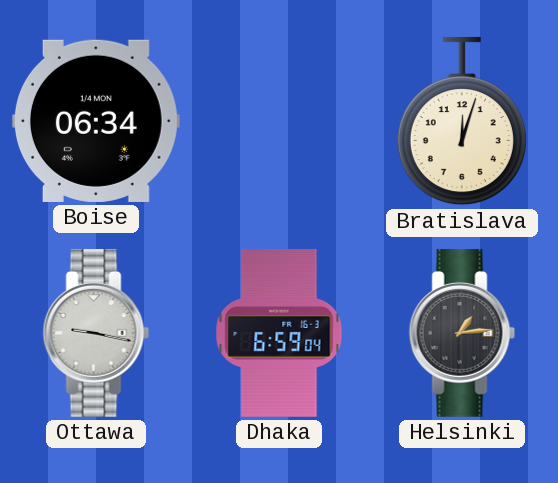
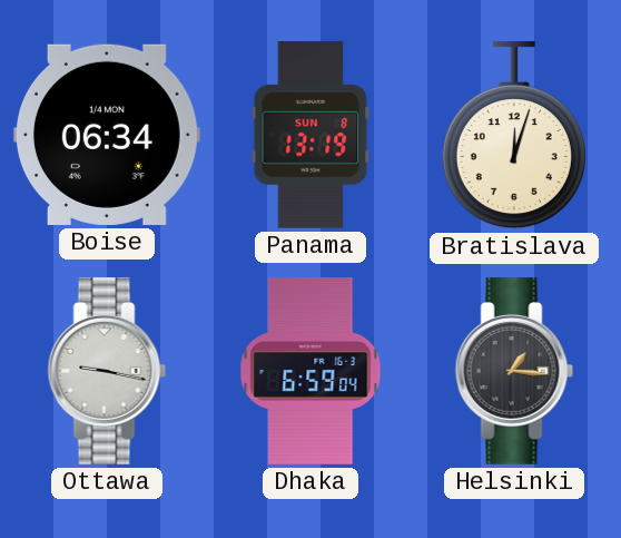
Panama: none -> 13:19
Helsinki: 1:14 -> 1:16
